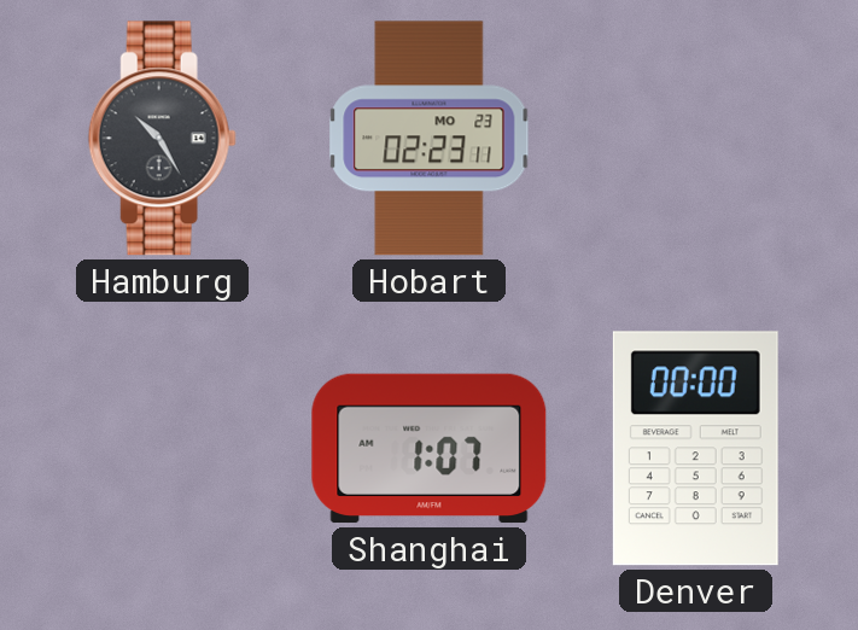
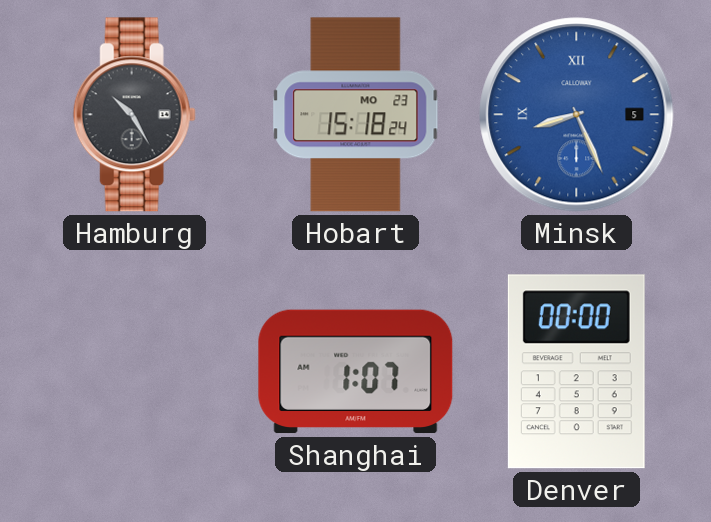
Hobart: 02:23 -> 15:18
Minsk: none -> 8:26
